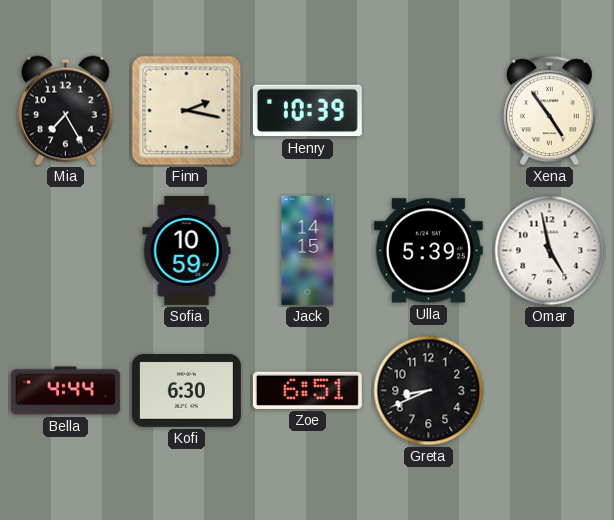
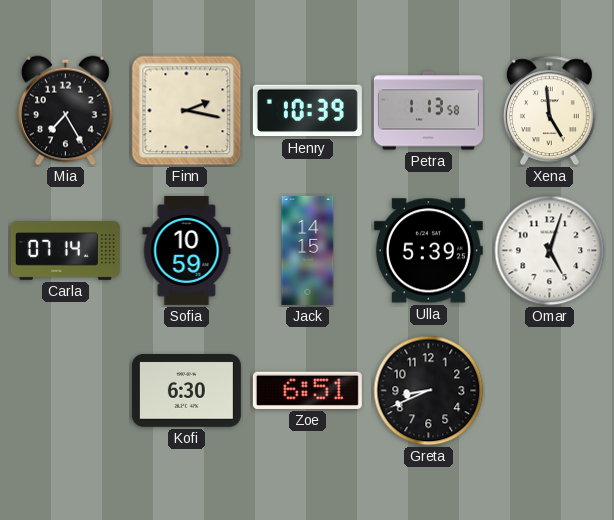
Petra: none -> 1:13
Xena: 4:54 -> 4:59
Carla: none -> 07:14
Omar: 4:58 -> 5:03
Bella: 4:44 -> none
